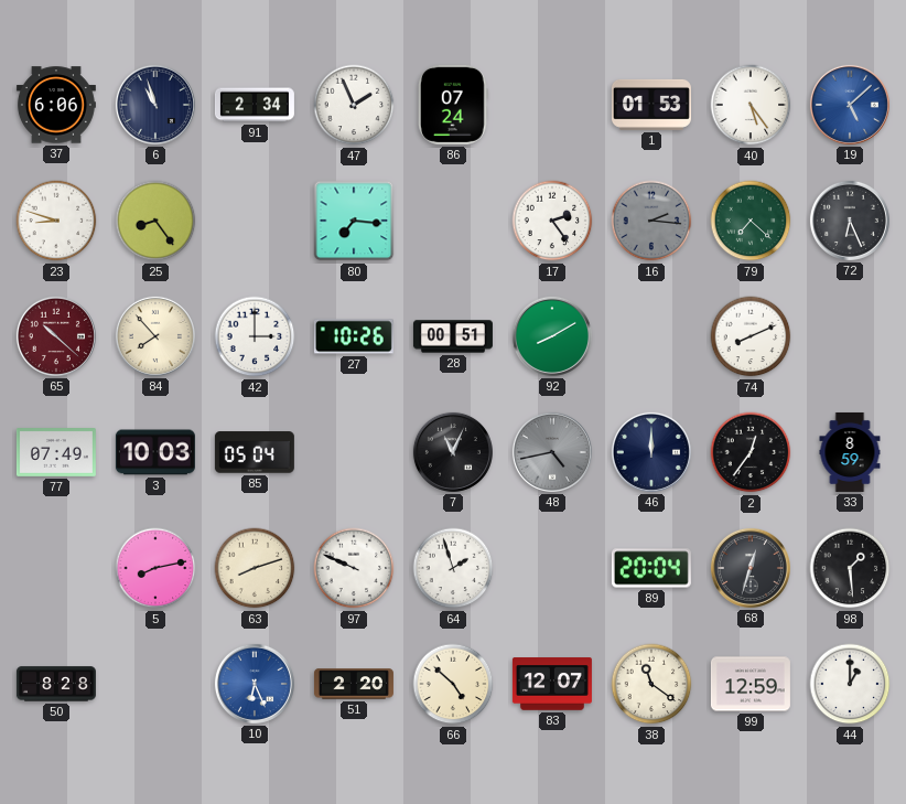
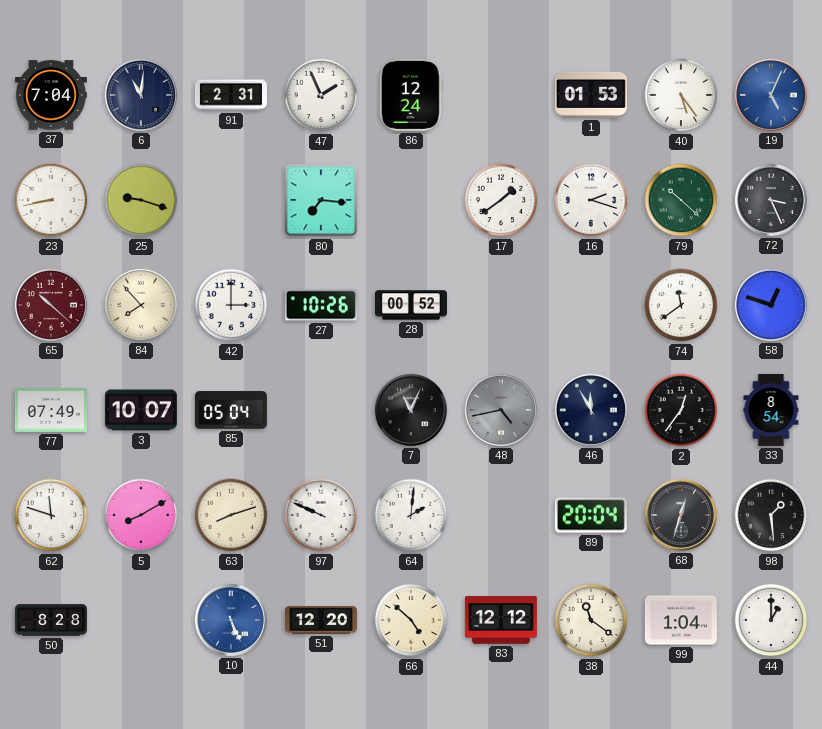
37: 6:06 -> 7:04
6: 10:57 -> 11:01
91: 2:34 -> 2:31
86: 07:24 -> 12:24
19: 5:08 -> 5:04
23: 8:48 -> 8:43
25: 8:24 -> 9:18
17: 2:24 -> 1:39
16: 2:16 -> 2:18
16 dial: grey -> white
79: 7:22 -> 10:22
72: 6:26 -> 3:26
28: 00:51 -> 00:52
92: 8:10 -> none
74: 8:11 -> 11:39
58: none -> 12:48
3: 10:03 -> 10:07
46: 12:00 -> 11:55
33: 8:59 -> 8:54
62: none -> 11:48
5: 8:13 -> 8:10
64: 1:57 -> 2:01
10: 6:26 -> 5:26
51: 2:20 -> 12:20
83: 12:07 -> 12:12
99: 12:59 -> 1:04
